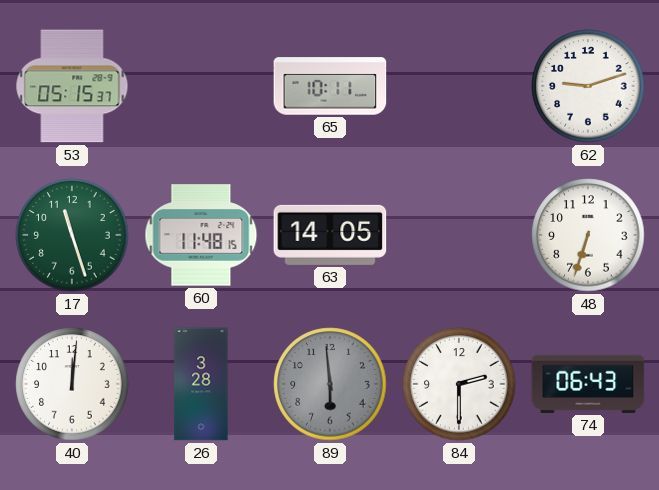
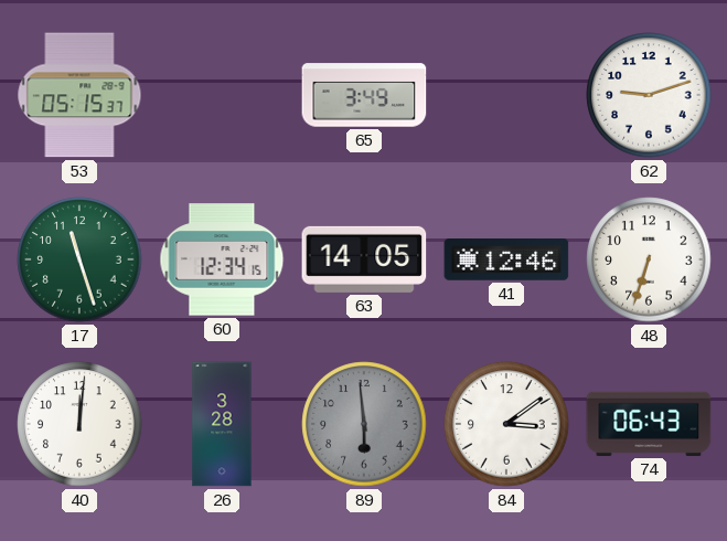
65: 10:11 -> 3:49
60: 11:48 -> 12:34
41: none -> 12:46
84: 2:30 -> 3:09
